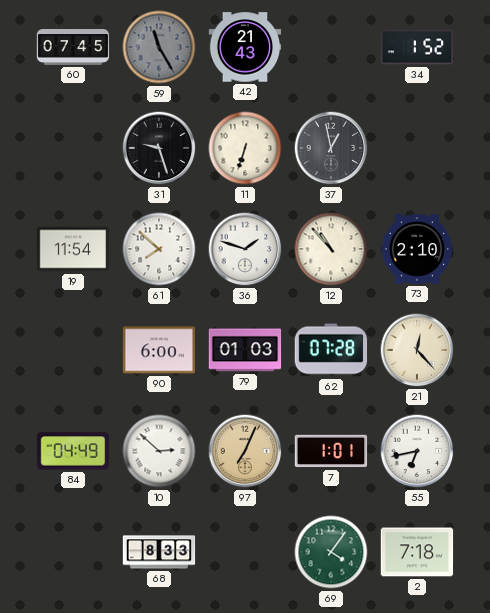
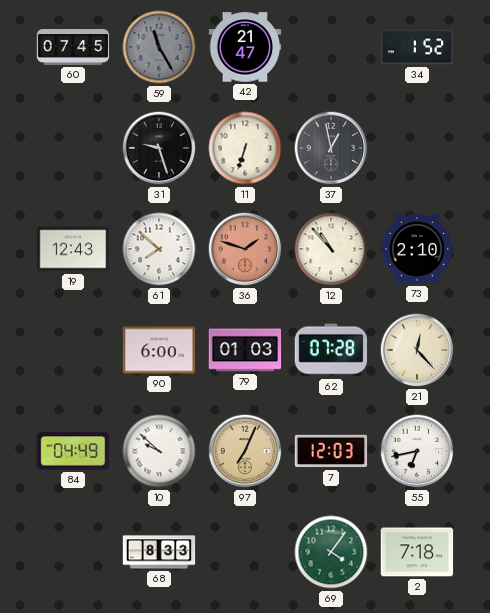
42: 21:43 -> 21:47
19: 11:54 -> 12:43
36 dial: white -> salmon
10: 2:52 -> 9:52
7: 1:01 -> 12:03
